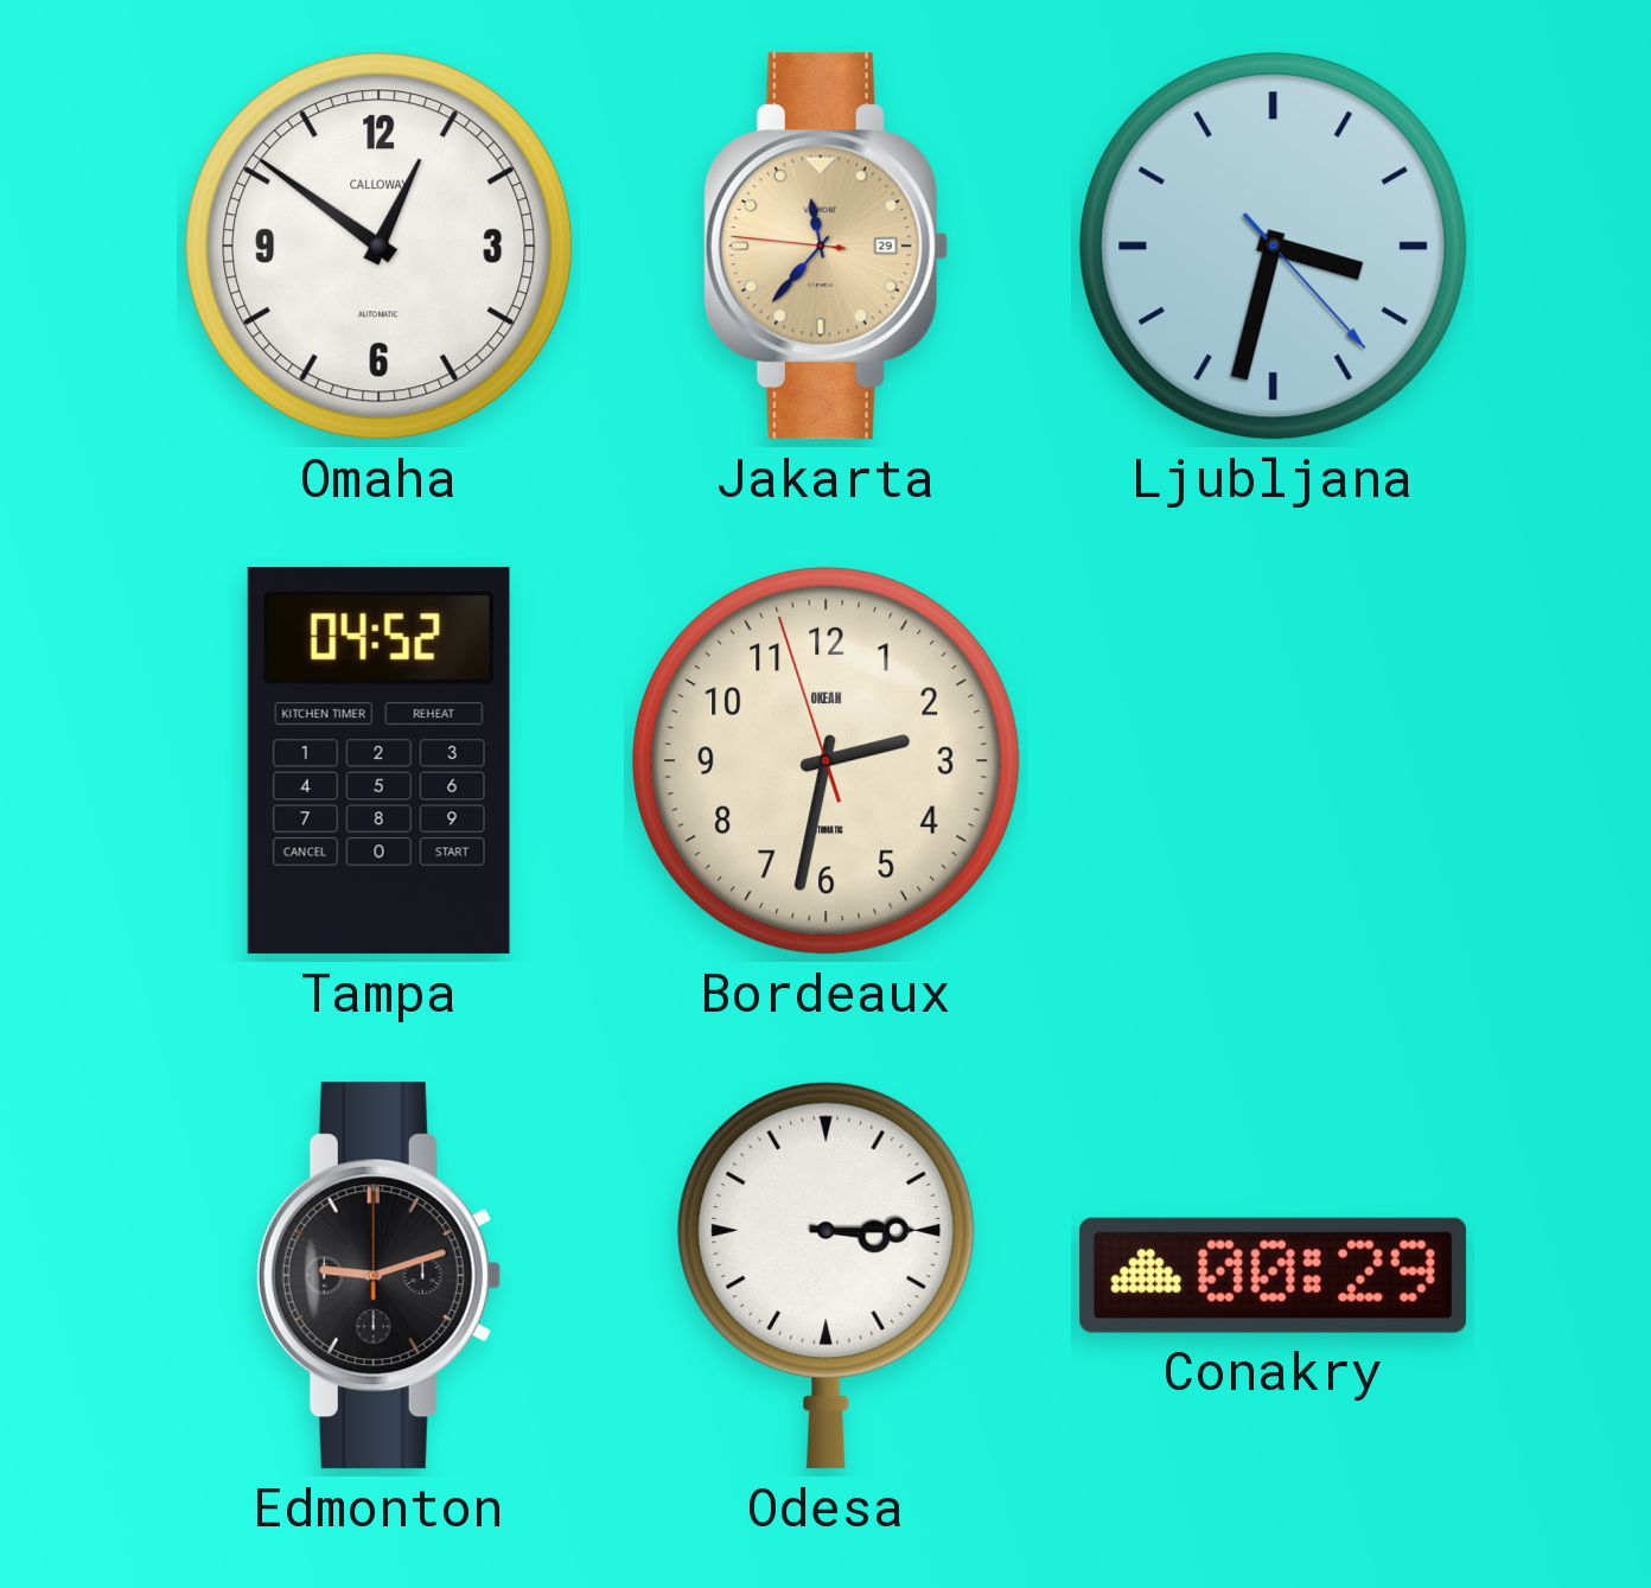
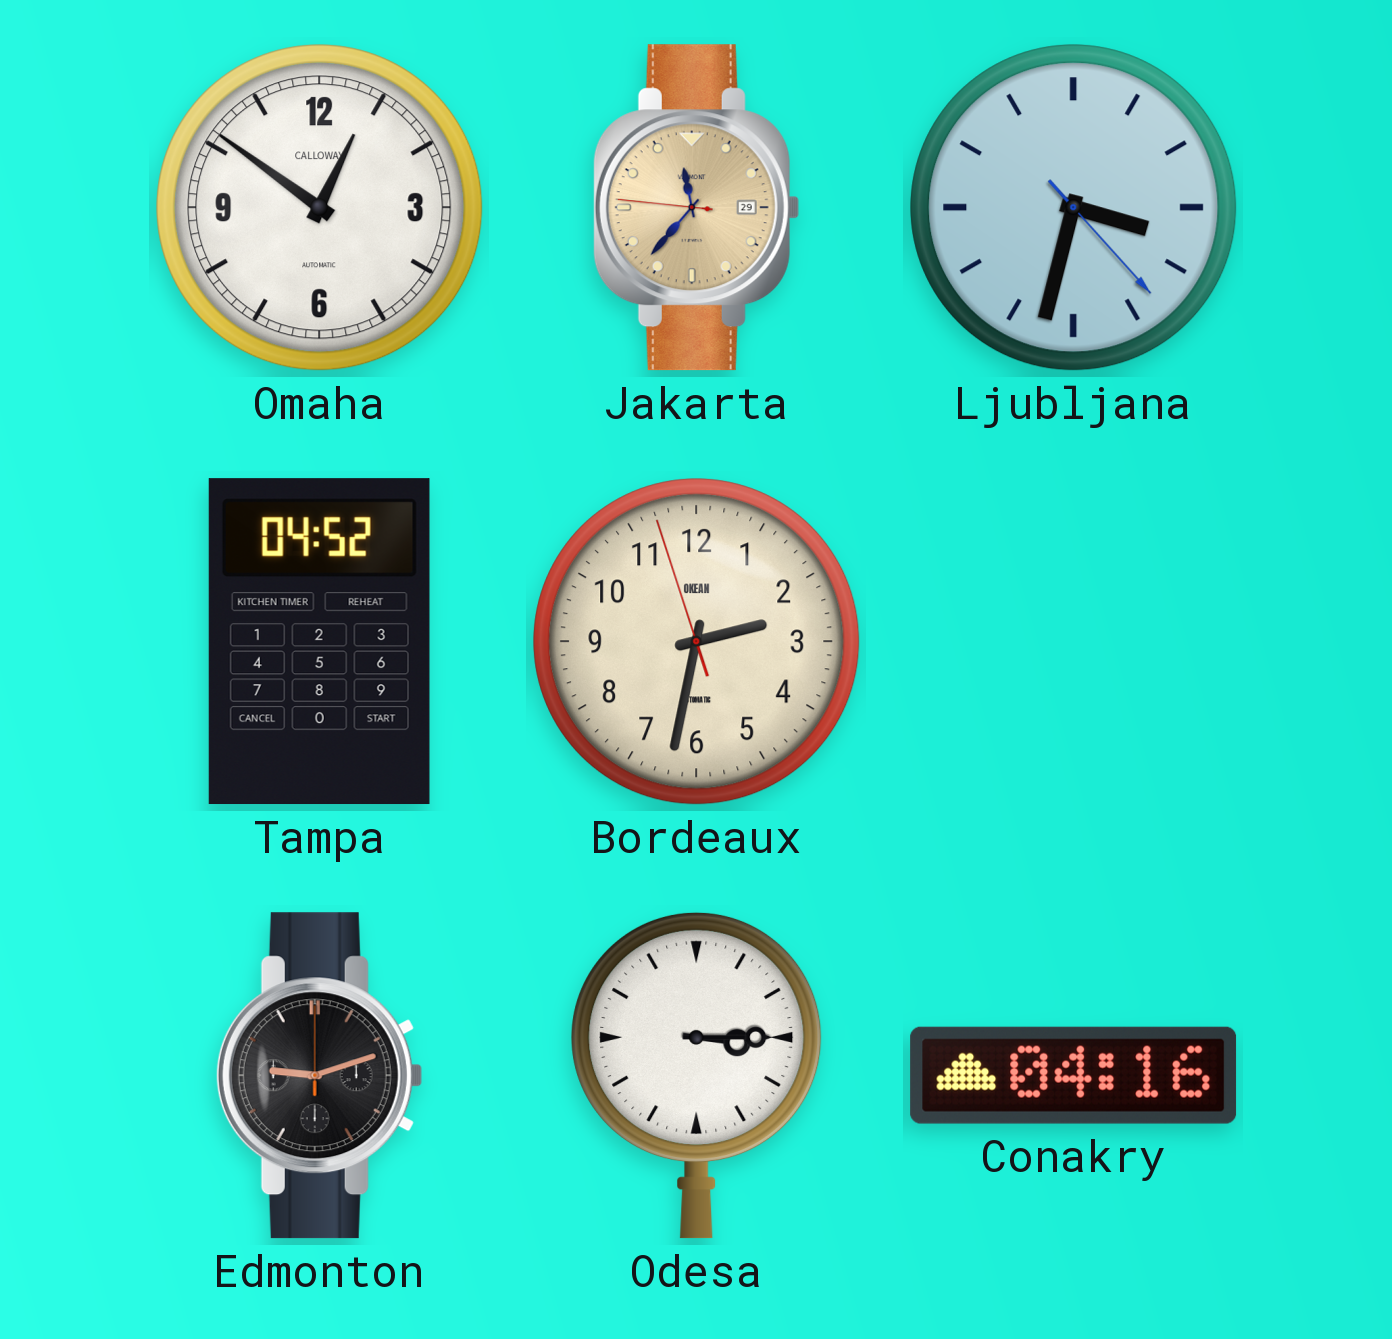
Conakry: 00:29 -> 04:16
